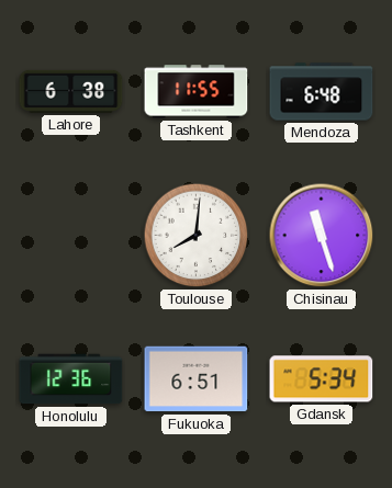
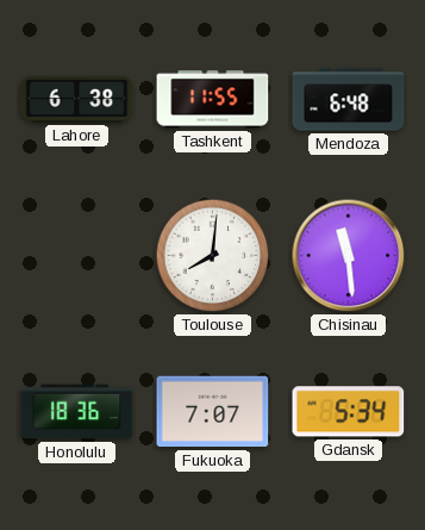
Chisinau: 11:27 -> 11:29
Honolulu: 12:36 -> 18:36
Fukuoka: 6:51 -> 7:07
